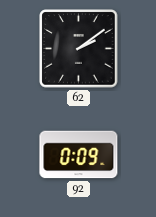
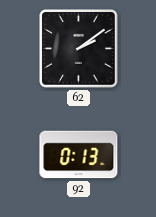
92: 0:09 -> 0:13
